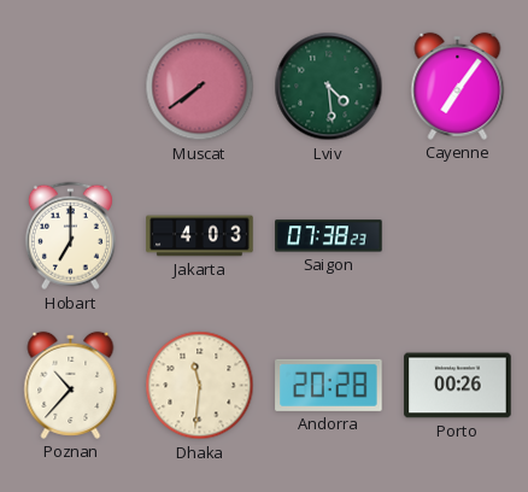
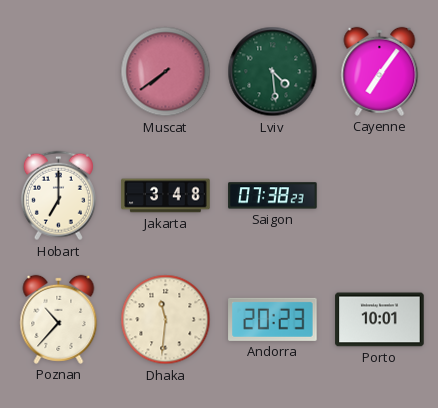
Jakarta: 4:03 -> 3:48
Andorra: 20:28 -> 20:23
Porto: 00:26 -> 10:01
